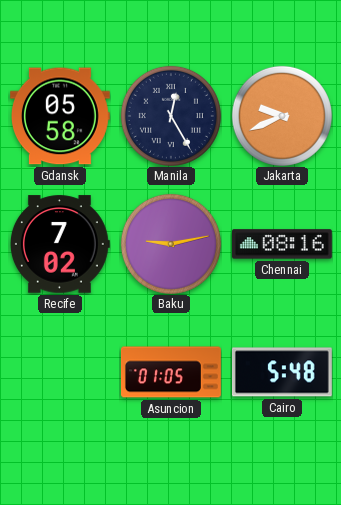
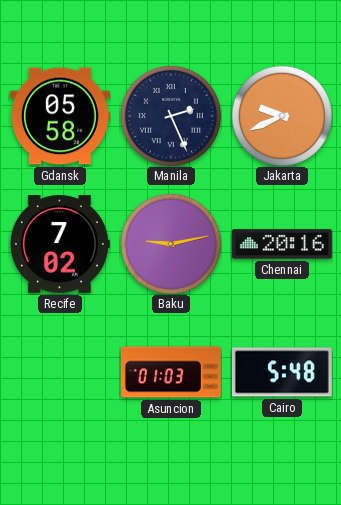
Manila: 12:25 -> 2:26
Chennai: 08:16 -> 20:16
Asuncion: 01:05 -> 01:03
